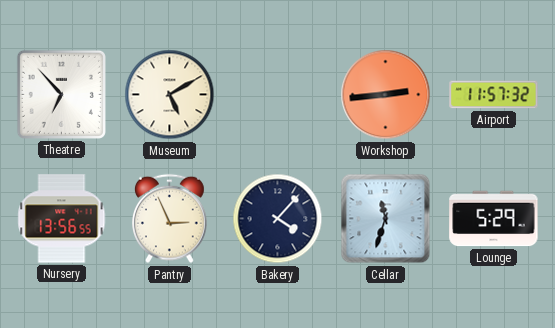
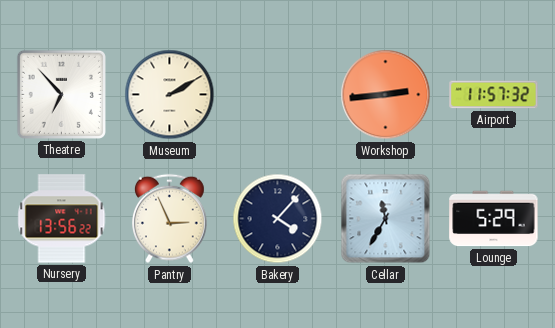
Museum: 5:10 -> 2:10
Nursery: 13:56:55 -> 13:56:22
Cellar: 11:33 -> 11:35
